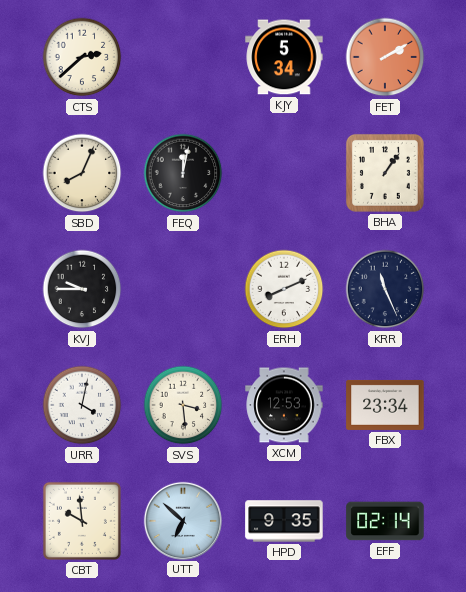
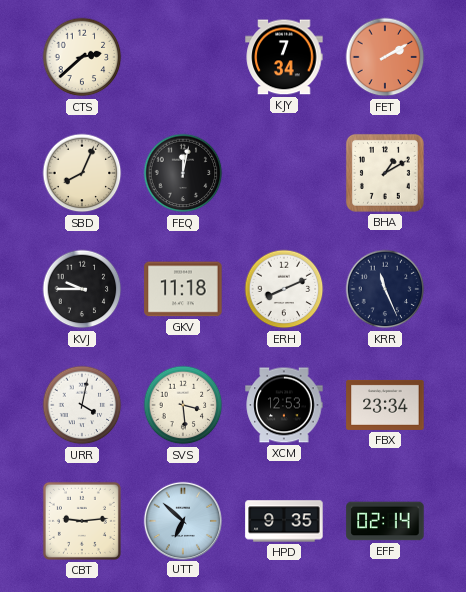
KJY: 5:34 -> 7:34
BHA: 1:06 -> 1:10
GKV: none -> 11:18
CBT: 9:59 -> 9:14
